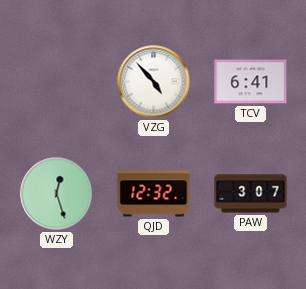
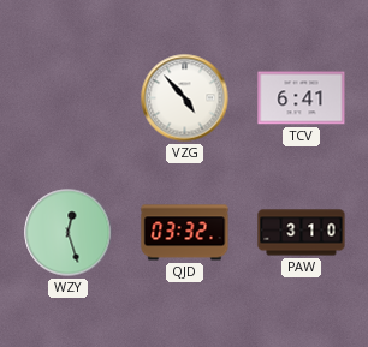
QJD: 12:32 -> 03:32
PAW: 3:07 -> 3:10
